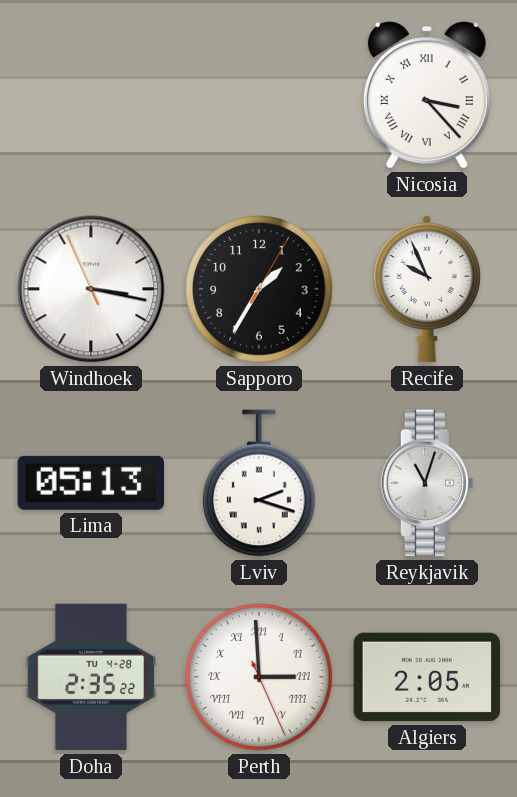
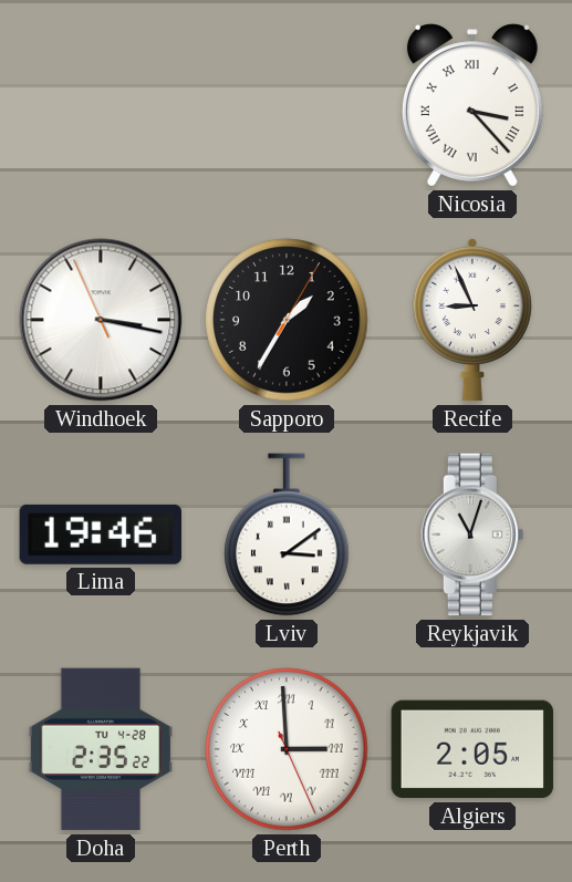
Recife: 9:56 -> 8:56
Lima: 05:13 -> 19:46
Lviv: 2:18 -> 3:09
